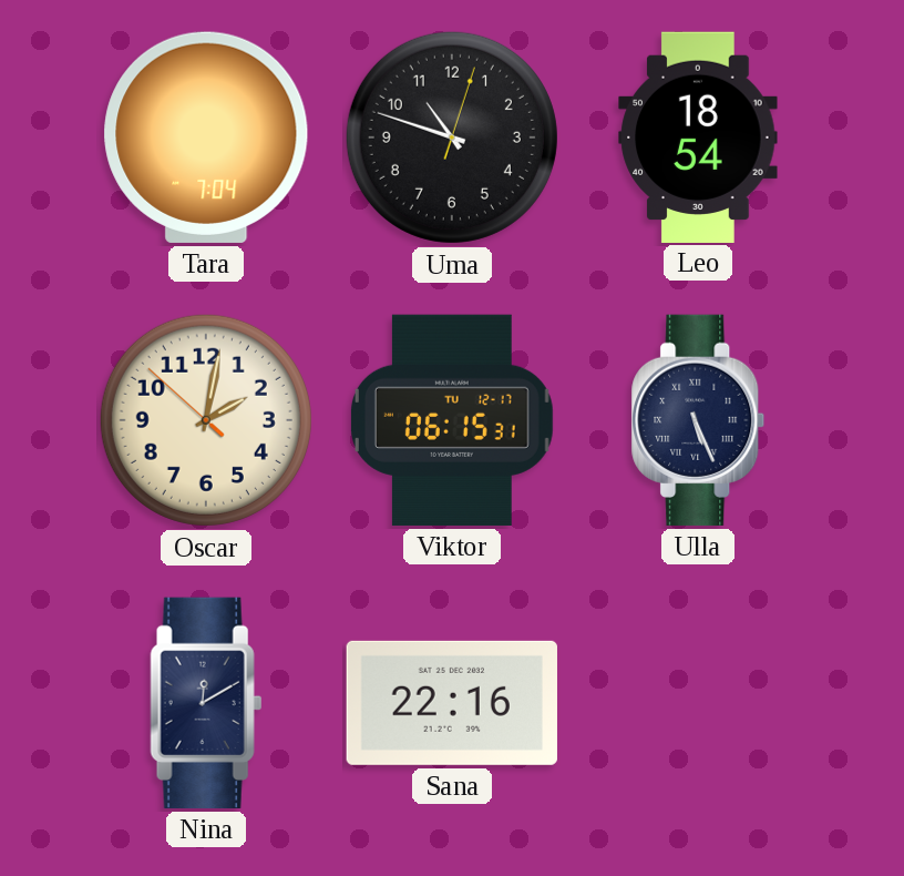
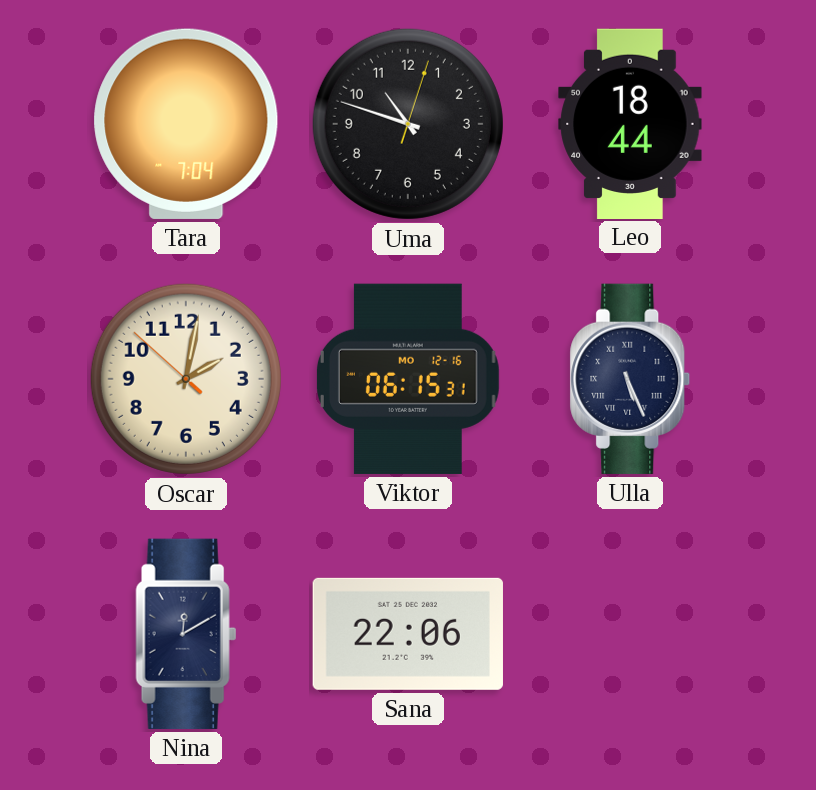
Leo: 18:54 -> 18:44
Viktor date: TU 12-17 -> MO 12-16
Sana: 22:16 -> 22:06
